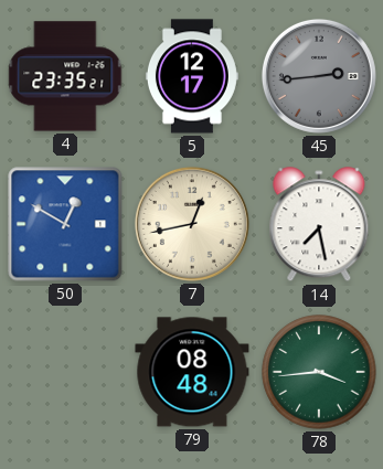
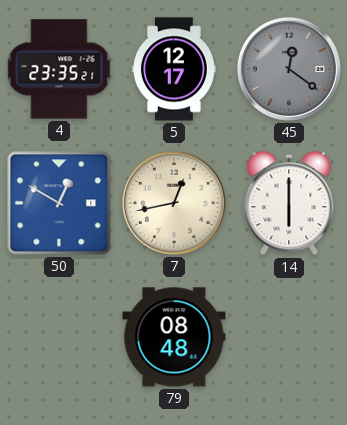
45: 2:44 -> 12:21
14: 7:28 -> 6:00
78: 3:44 -> none
